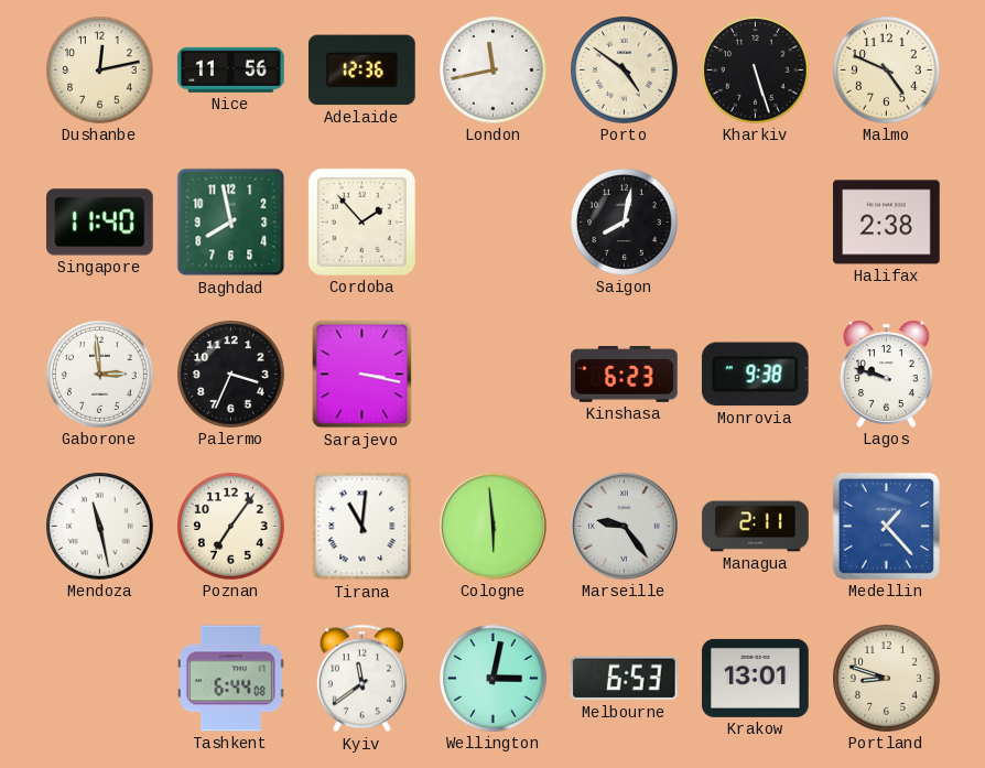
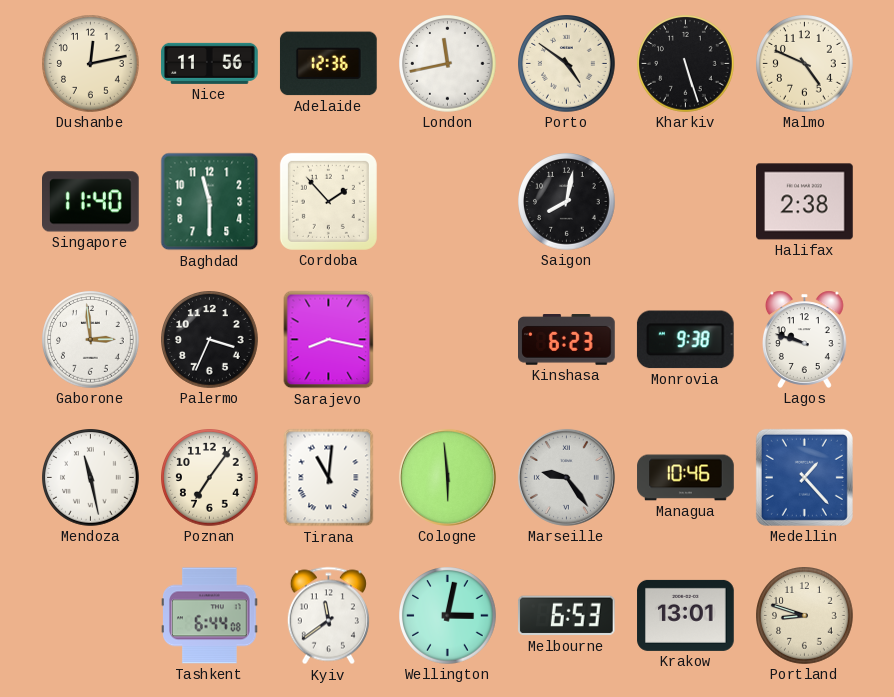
Baghdad: 7:58 -> 11:30
Sarajevo: 3:17 -> 8:17
Managua: 2:11 -> 10:46
